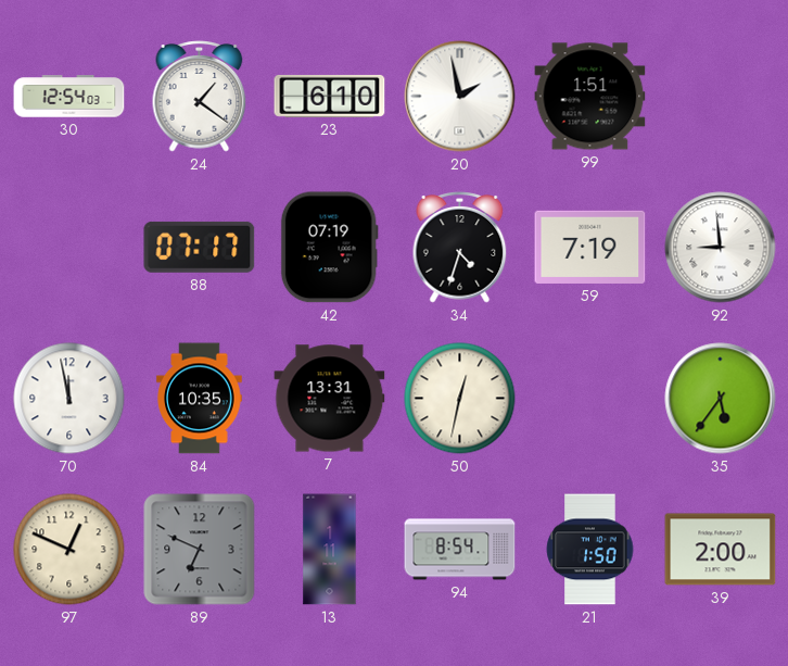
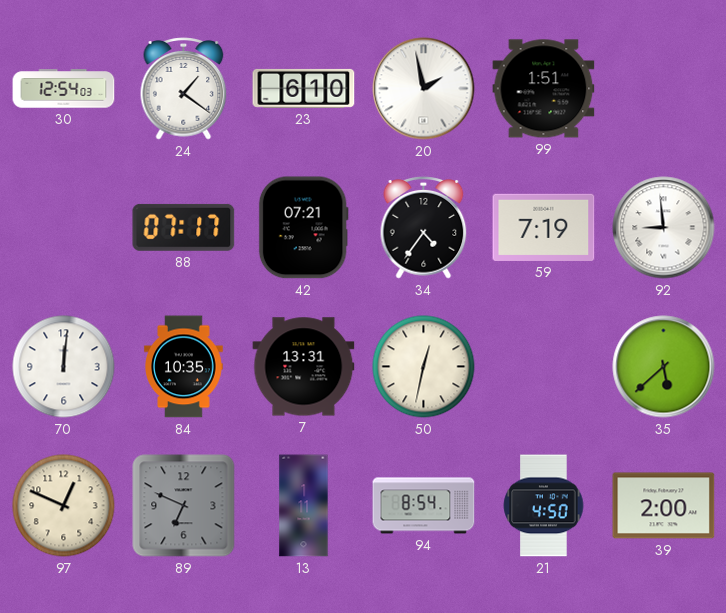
42: 07:19 -> 07:21
34: 4:33 -> 4:36
70: 11:58 -> 12:01
35: 5:36 -> 5:38
21: 1:50 -> 4:50
